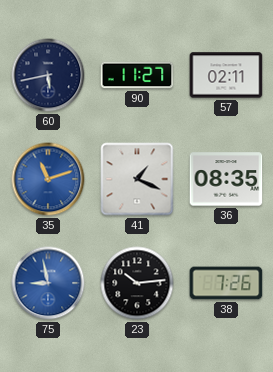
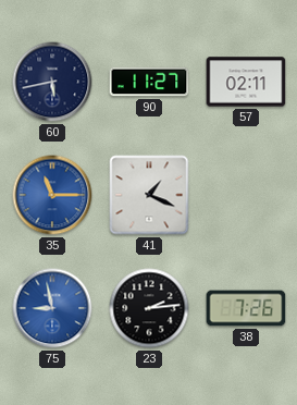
35: 11:12 -> 11:15
36: 08:35 -> none
23: 10:14 -> 2:14
